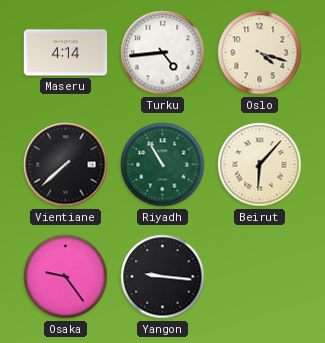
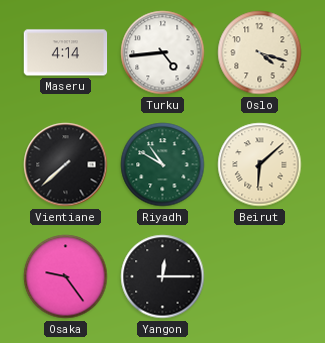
Riyadh: 10:55 -> 10:50
Beirut: 6:07 -> 6:08
Yangon: 9:16 -> 12:15
